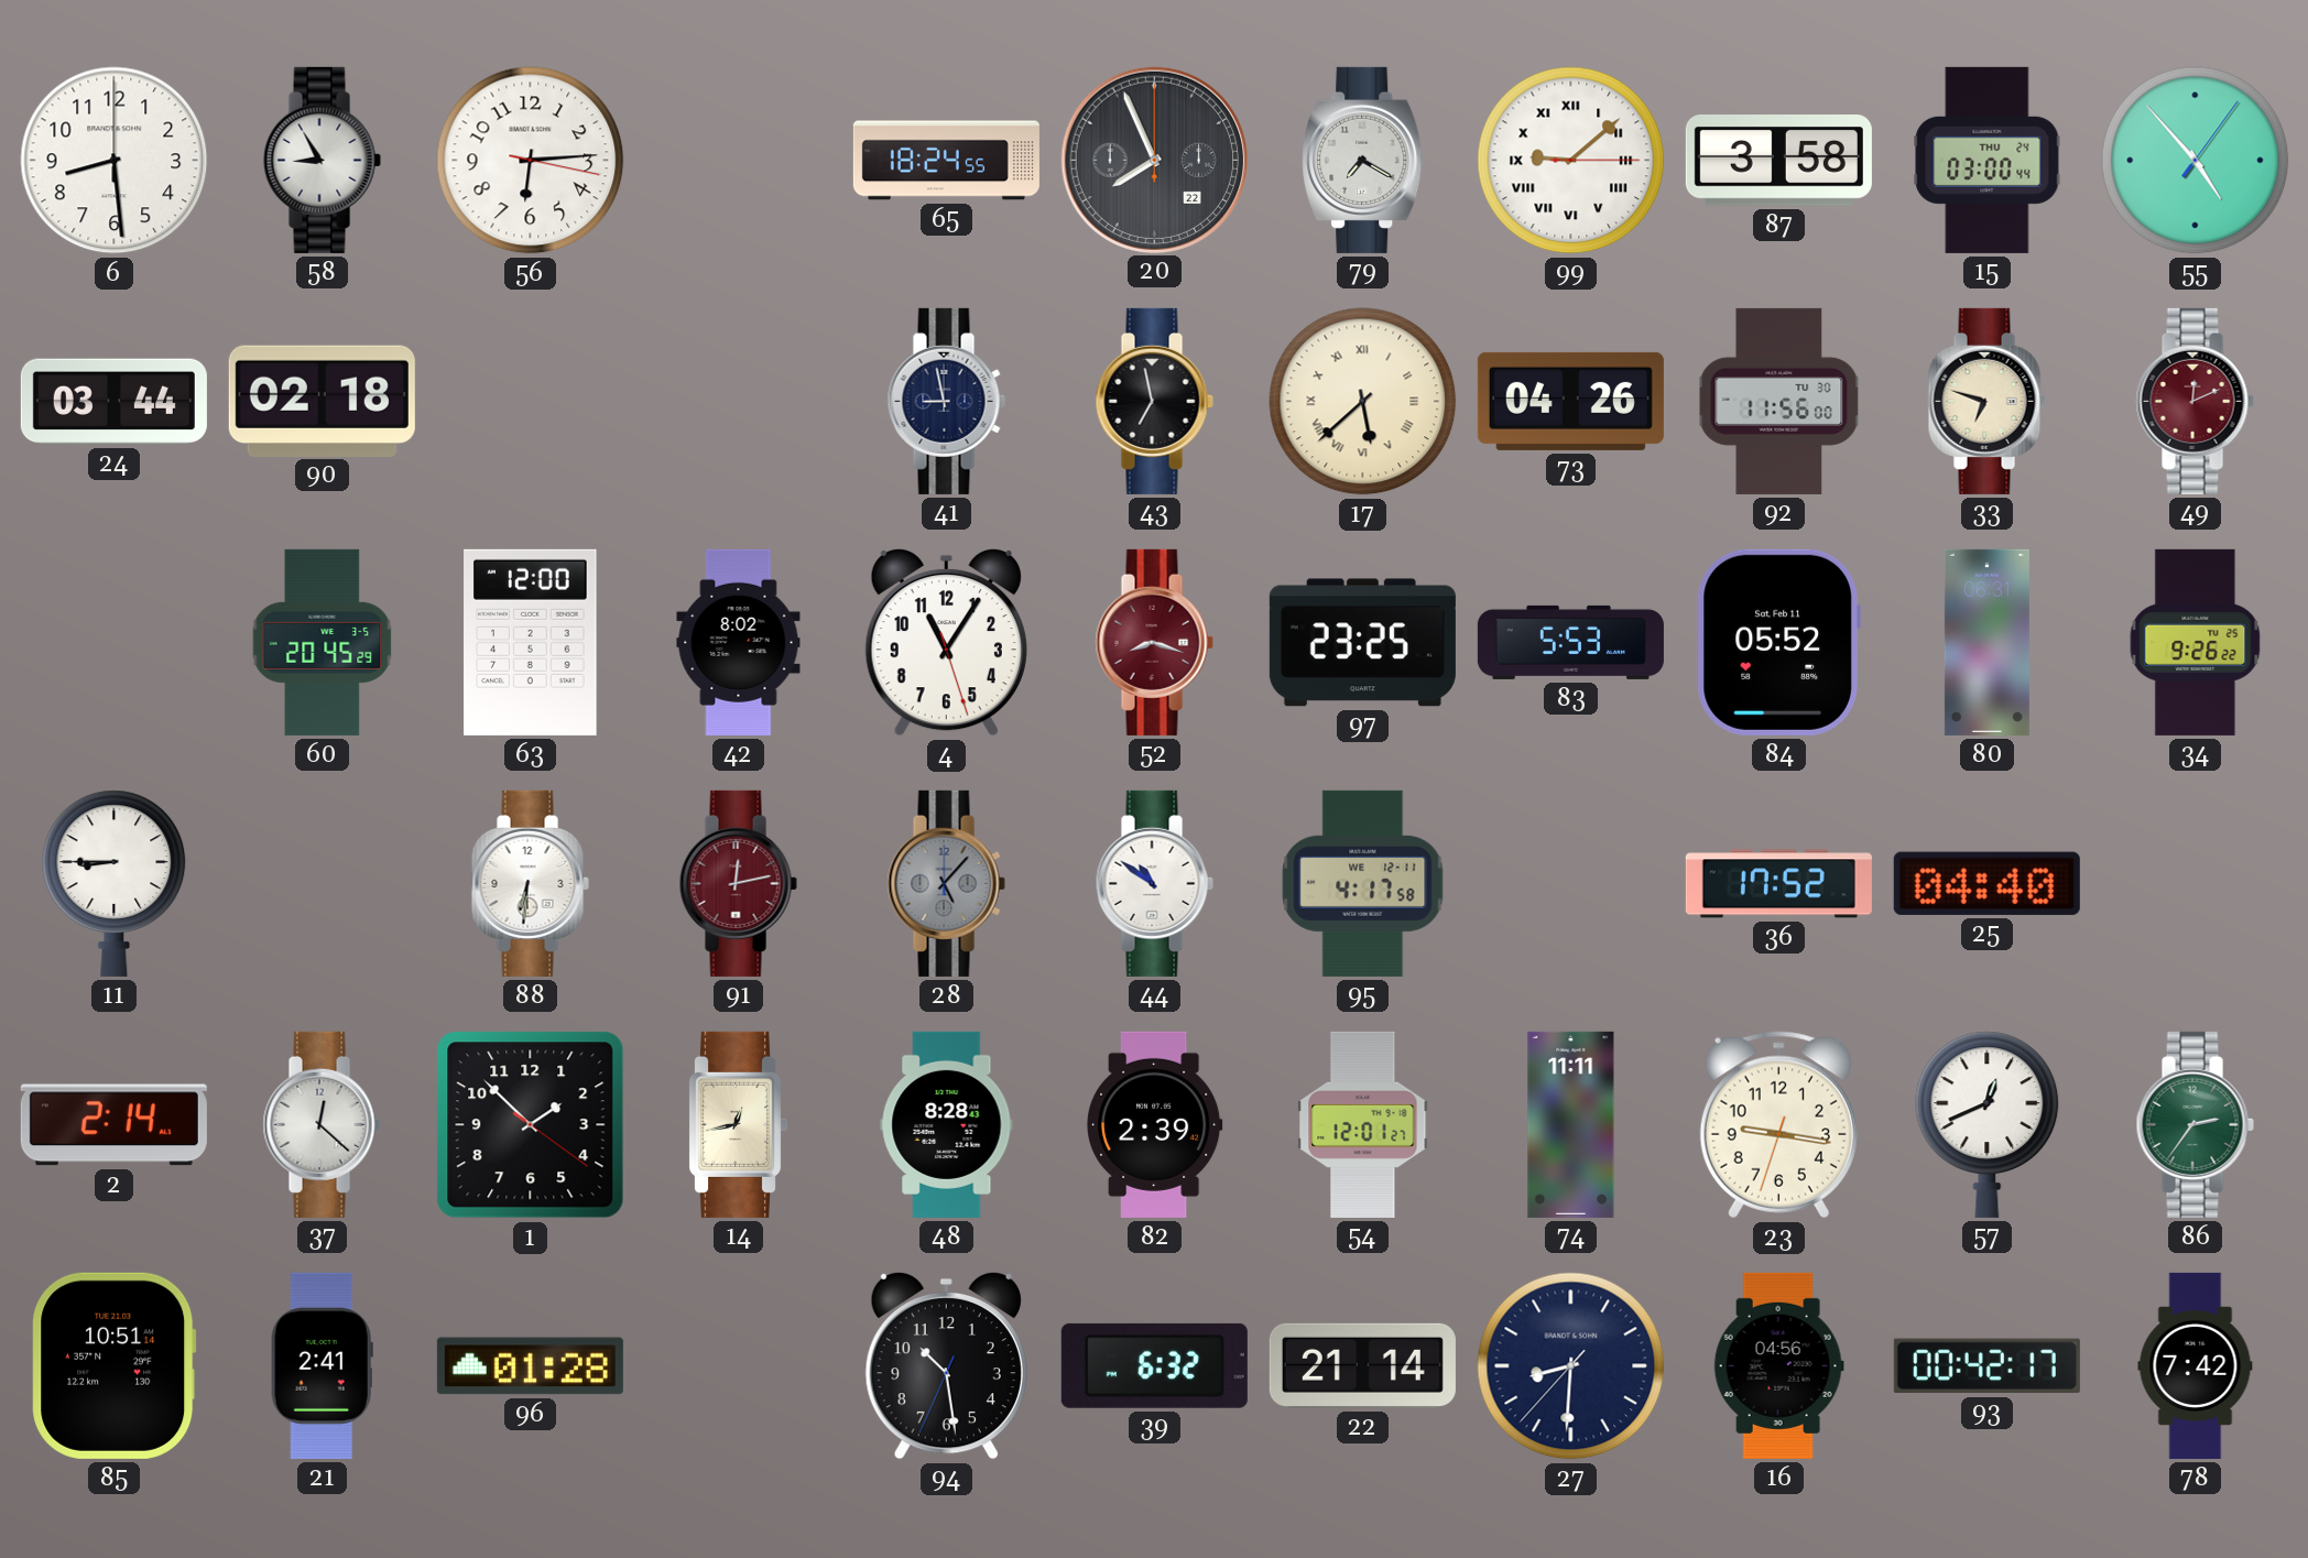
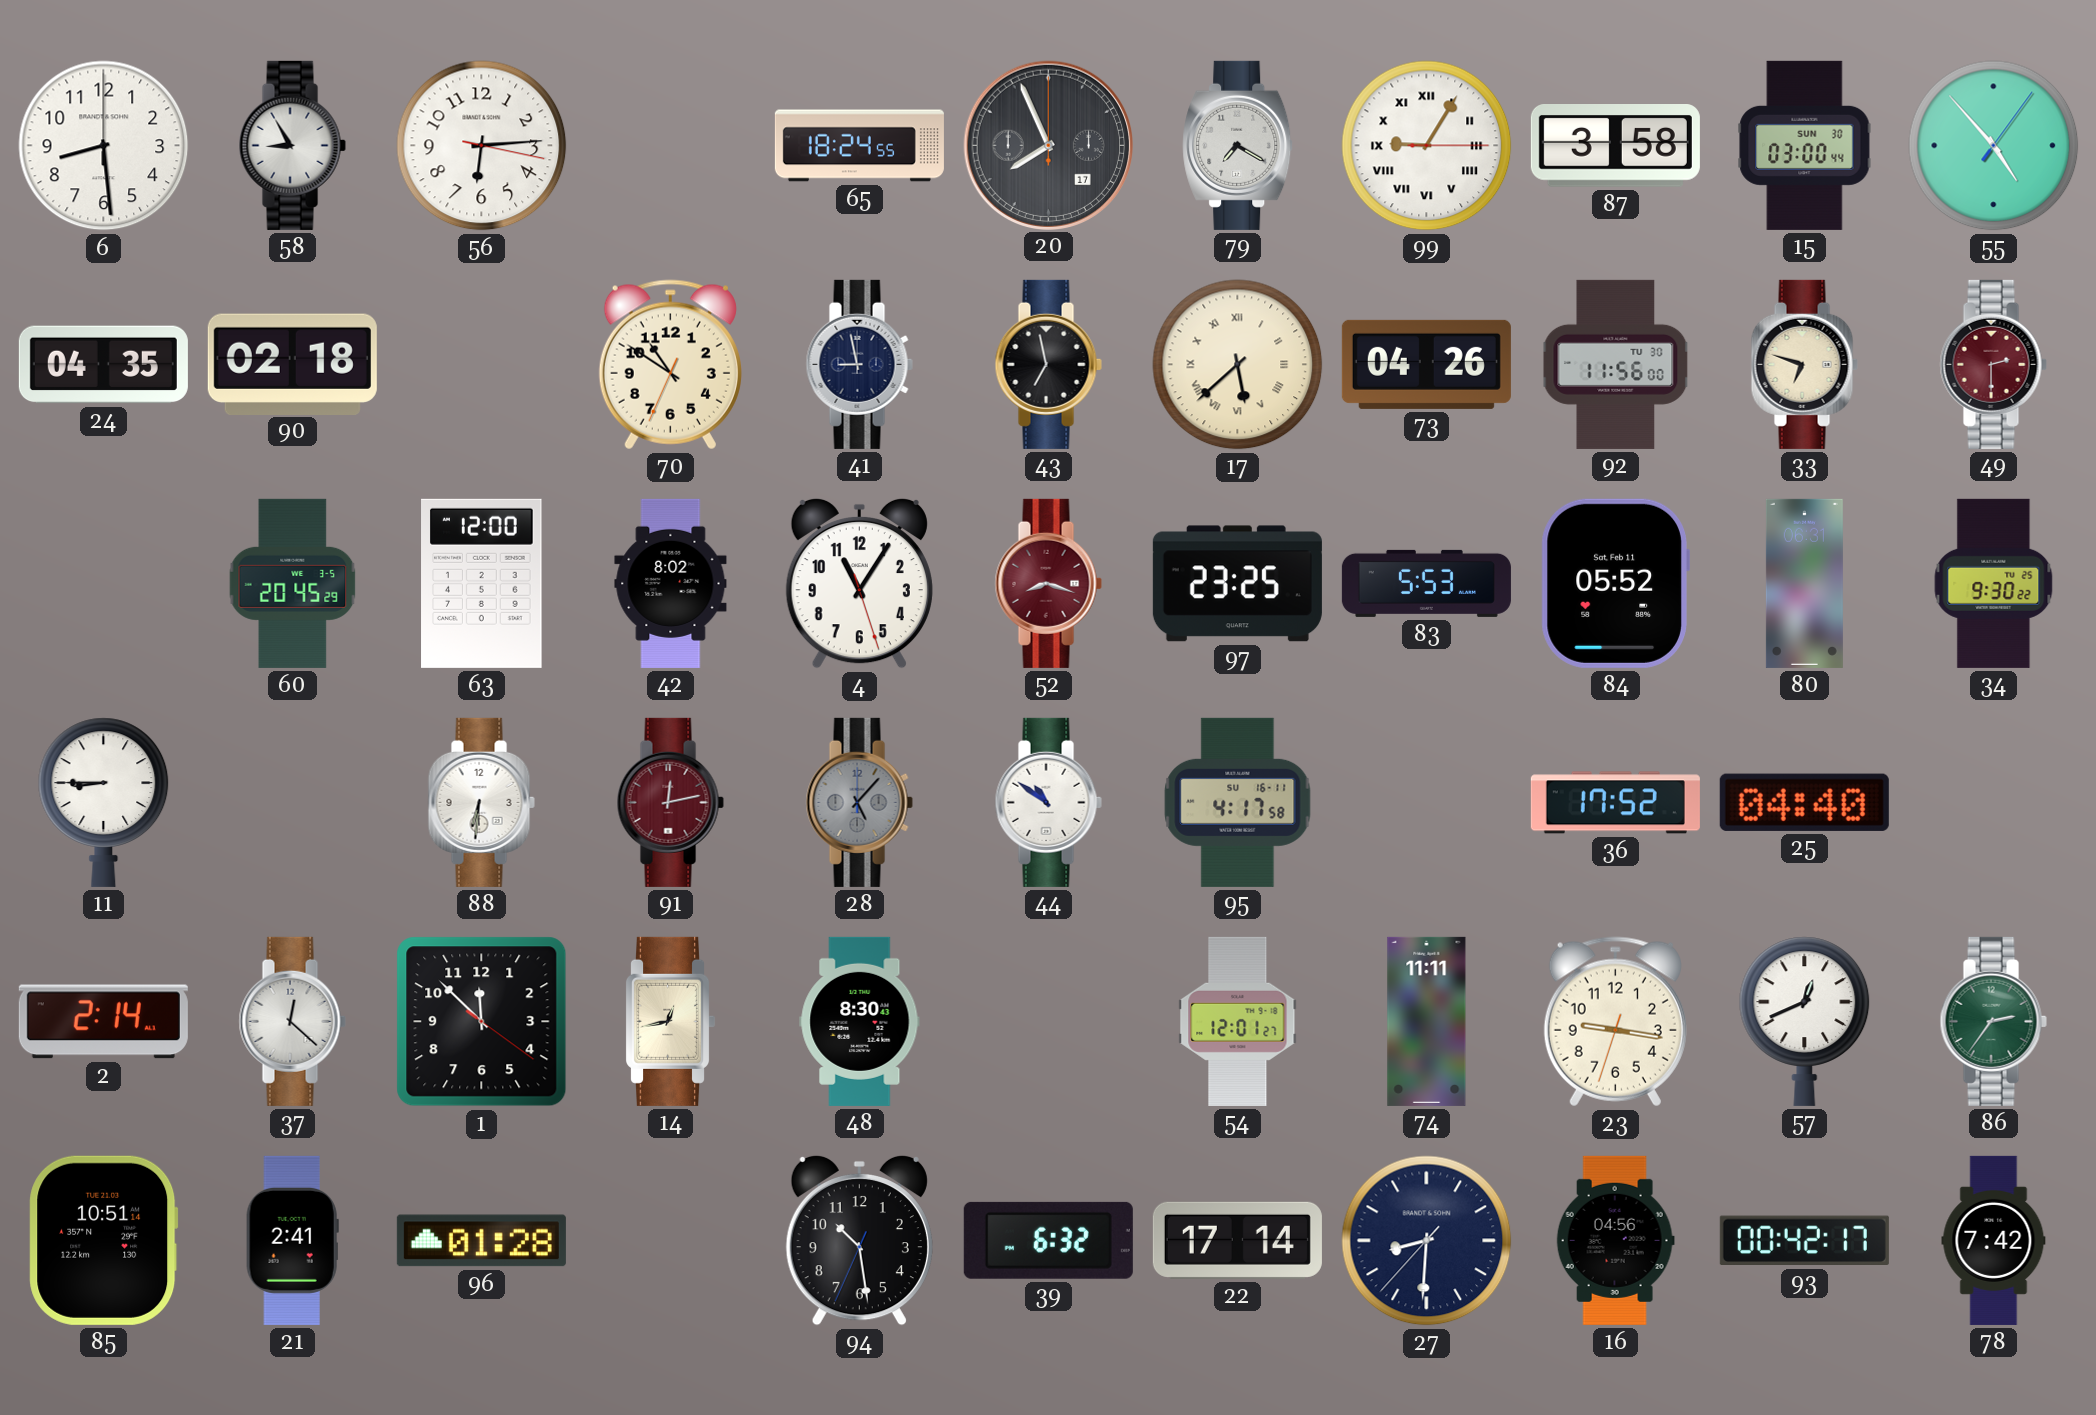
20 date: 22 -> 17
99: 9:08 -> 9:05
15 date: THU 24 -> SUN 30
24: 03:44 -> 04:35
70: none -> 10:50
49: 12:11 -> 2:30
34: 9:26 -> 9:30
95 date: WE 12-11 -> SU 16-11
1: 1:52 -> 11:52
48: 8:28 -> 8:30
82: 2:39 -> none
22: 21:14 -> 17:14
